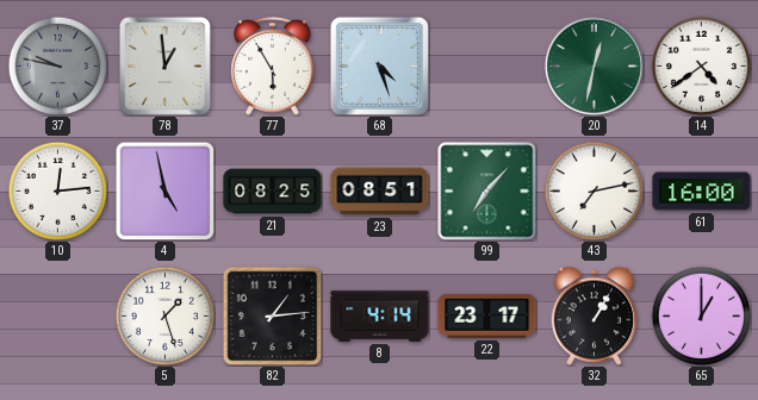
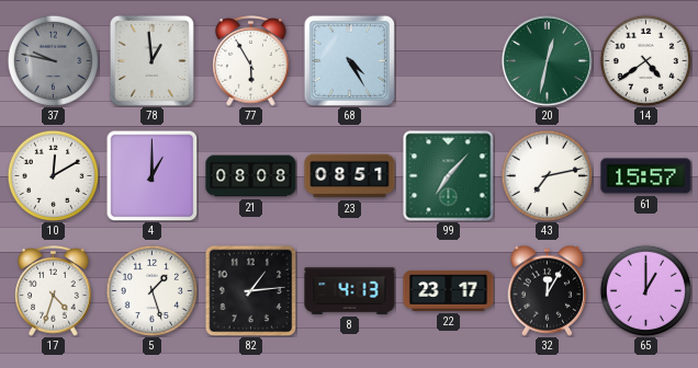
68: 4:27 -> 4:25
10: 12:14 -> 12:10
4: 4:58 -> 1:00
21: 08:25 -> 08:08
61: 16:00 -> 15:57
17: none -> 4:33
8: 4:14 -> 4:13
32: 1:05 -> 12:05
